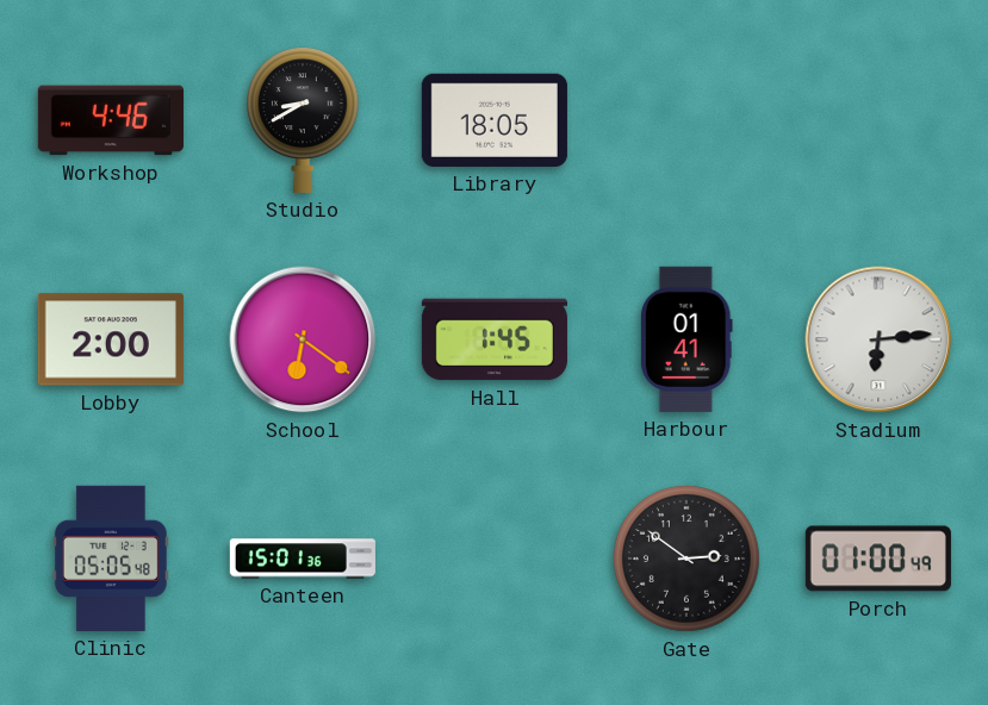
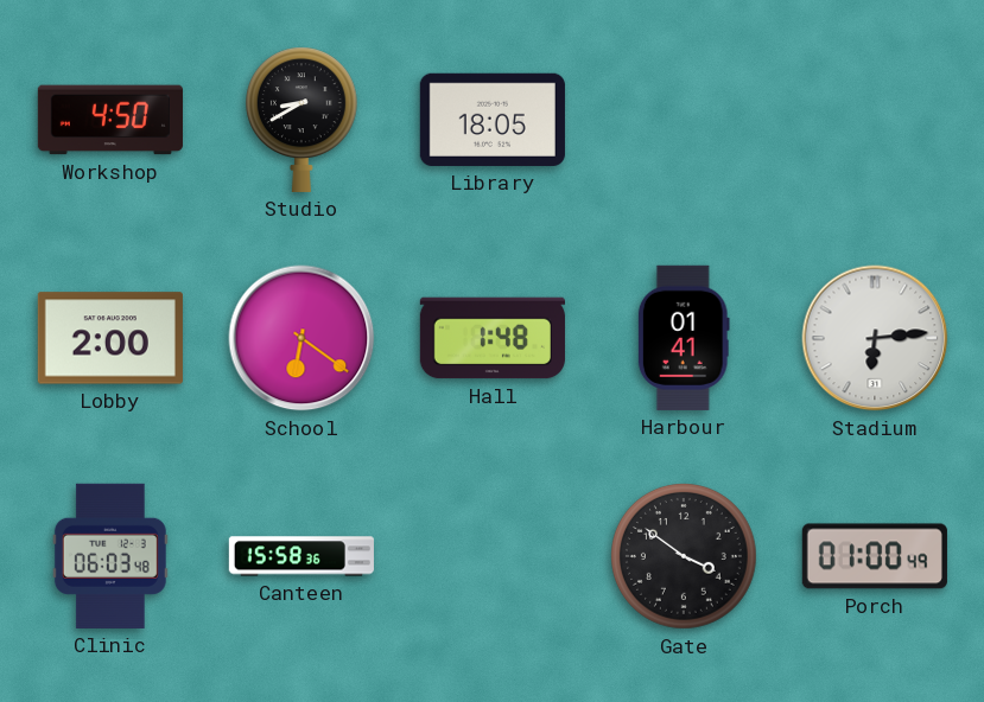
Workshop: 4:46 -> 4:50
Hall: 1:45 -> 1:48
Clinic: 05:05 -> 06:03
Canteen: 15:01 -> 15:58
Gate: 2:51 -> 3:51
